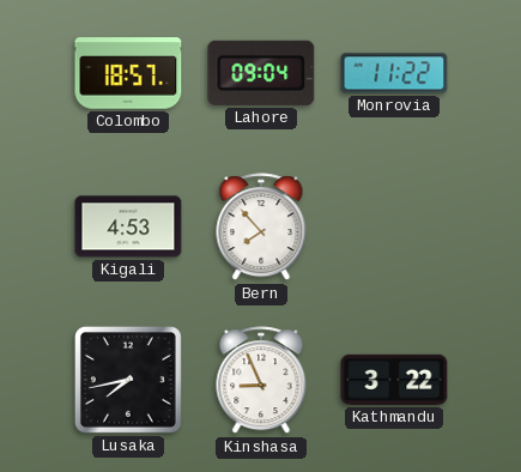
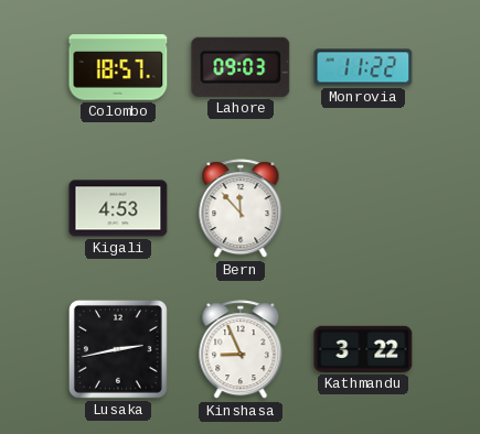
Lahore: 09:04 -> 09:03
Bern: 7:53 -> 11:53
Lusaka: 7:43 -> 2:43
